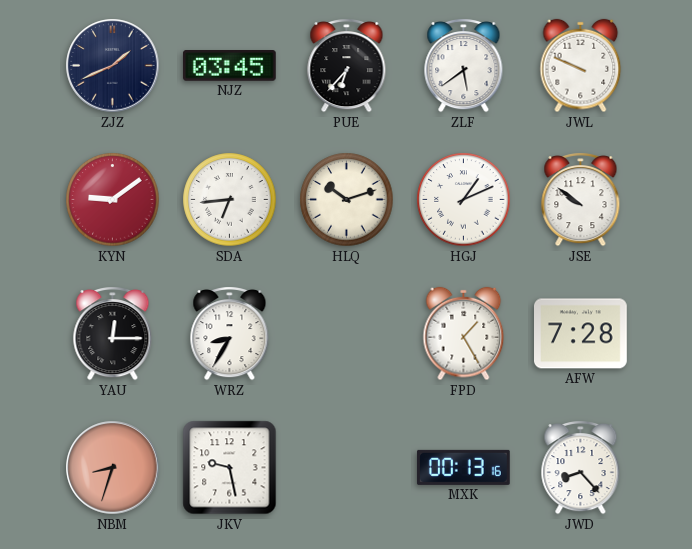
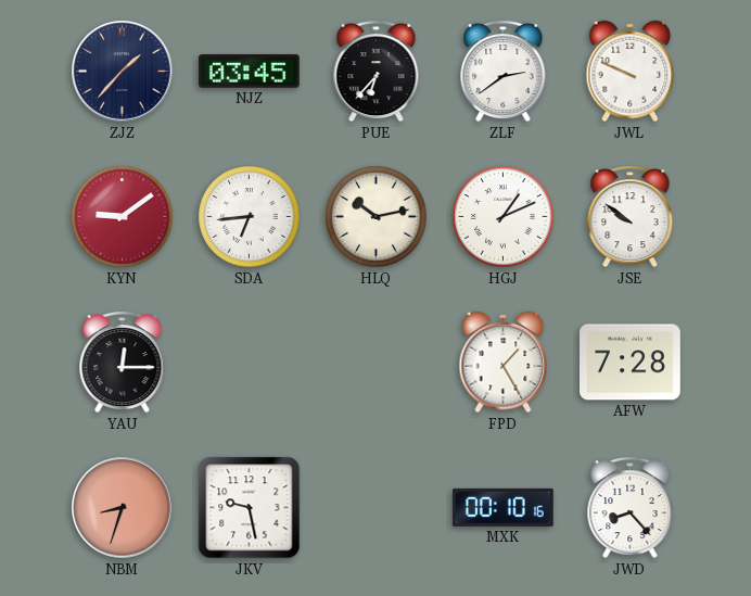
ZJZ: 1:41 -> 1:37
ZLF: 5:39 -> 2:39
HLQ: 10:12 -> 10:13
WRZ: 8:35 -> none
MXK: 00:13 -> 00:10
